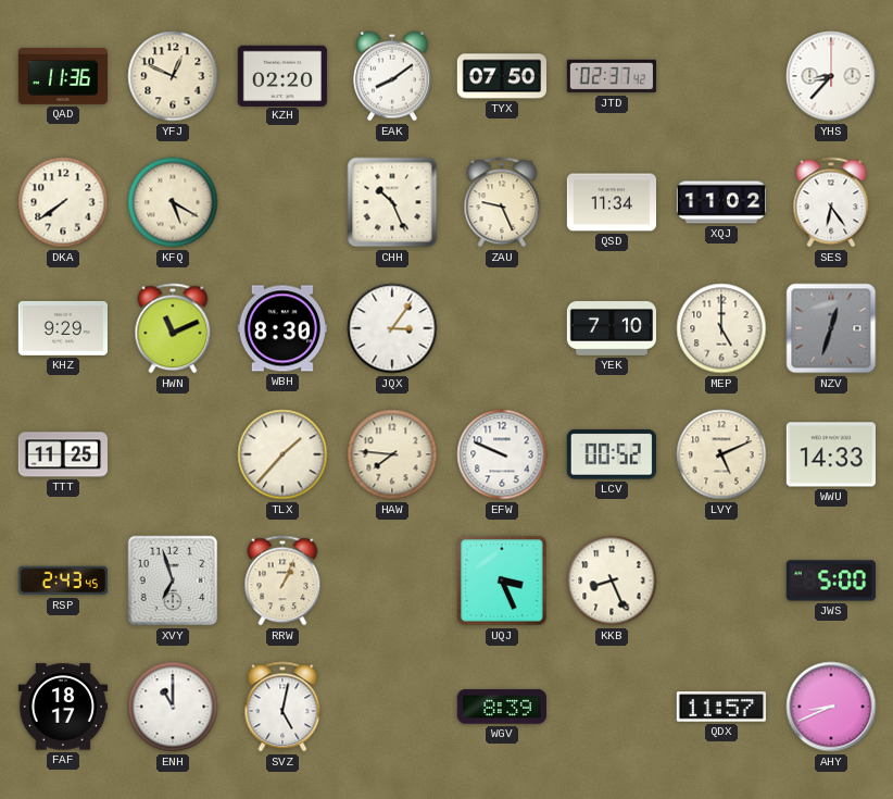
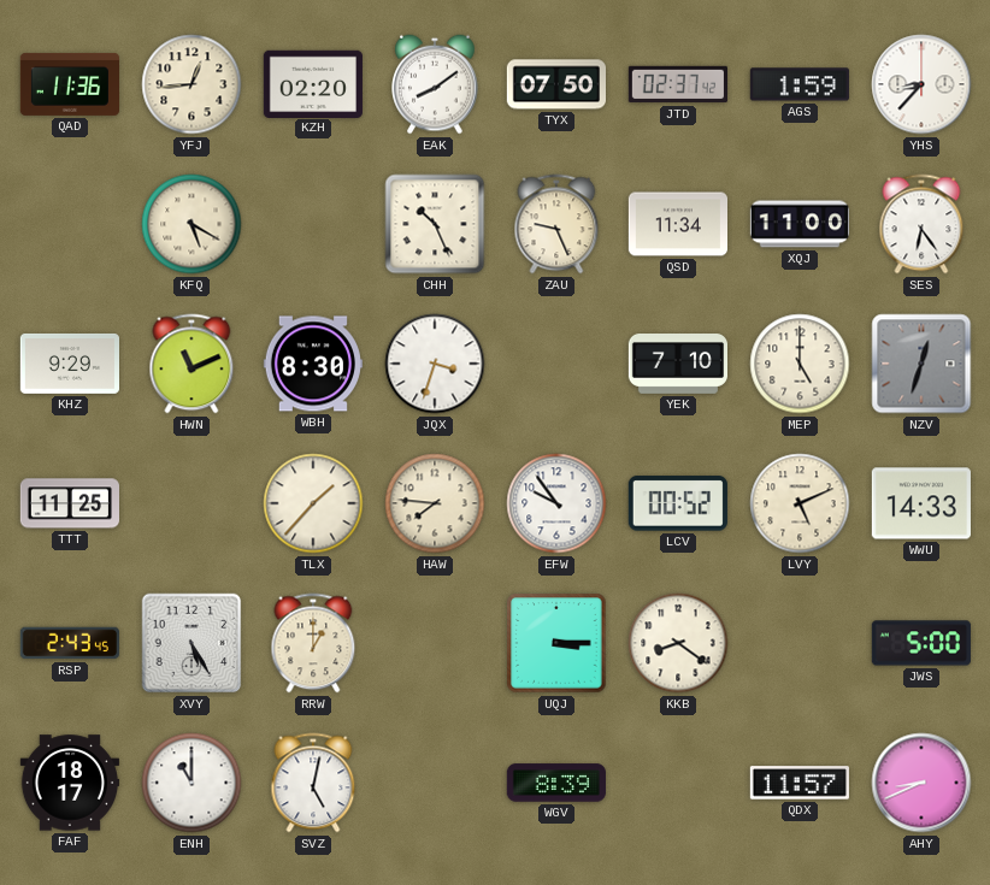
YFJ: 12:49 -> 12:44
AGS: none -> 1:59
DKA: 7:39 -> none
XQJ: 11:02 -> 11:00
JQX: 3:06 -> 3:33
EFW: 9:49 -> 9:54
XVY: 6:57 -> 5:25
RRW: 1:04 -> 1:00
UQJ: 3:26 -> 3:15
KKB: 8:26 -> 8:21
